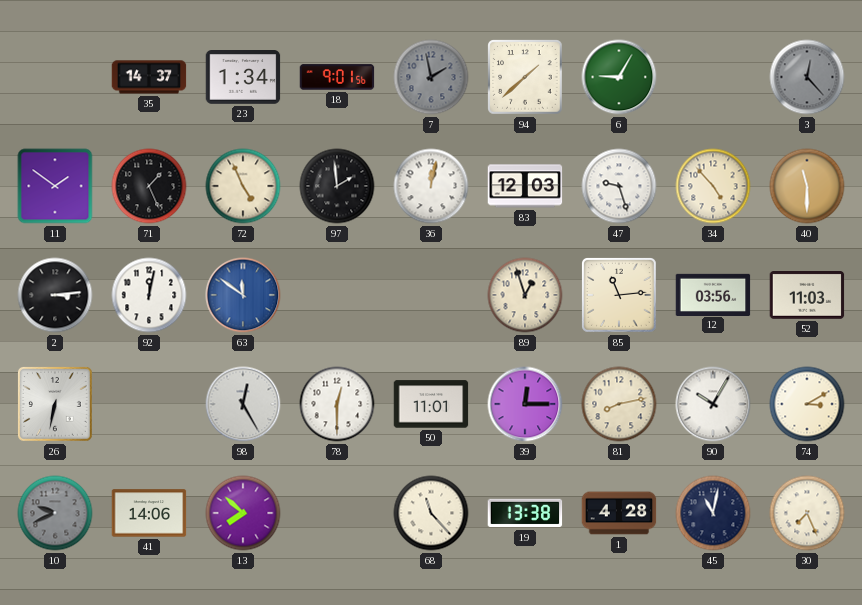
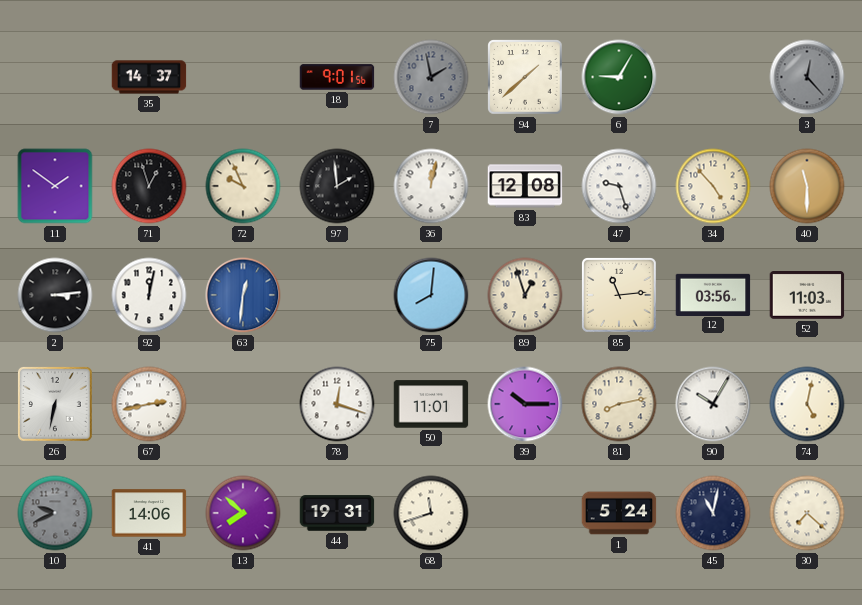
23: 1:34 -> none
71: 1:26 -> 12:57
72: 4:56 -> 9:56
83: 12:03 -> 12:08
63: 11:51 -> 12:31
75: none -> 8:01
67: none -> 2:43
98: 12:25 -> none
78: 12:30 -> 12:18
39: 12:15 -> 10:15
74: 3:10 -> 5:02
44: none -> 19:31
68: 11:23 -> 11:42
19: 13:38 -> none
1: 4:28 -> 5:24
30: 7:26 -> 7:22
